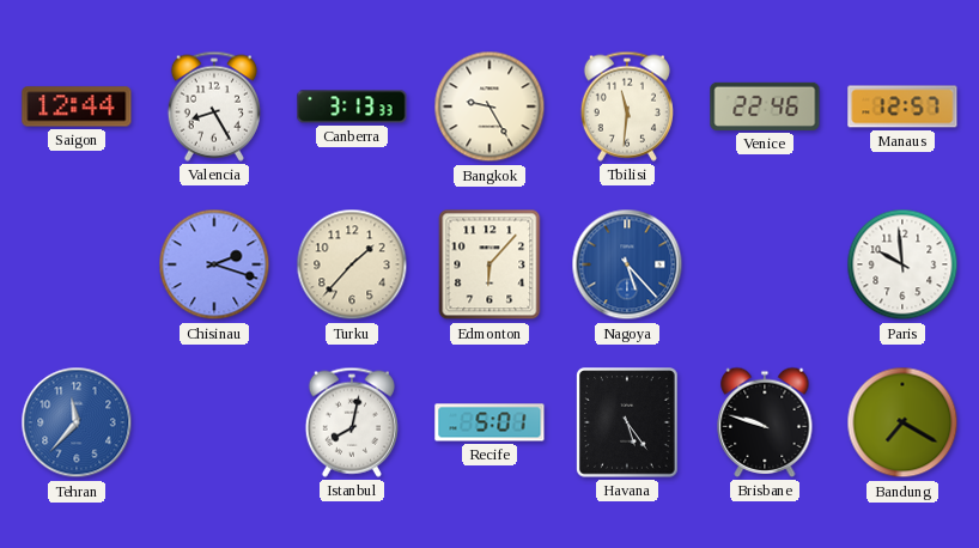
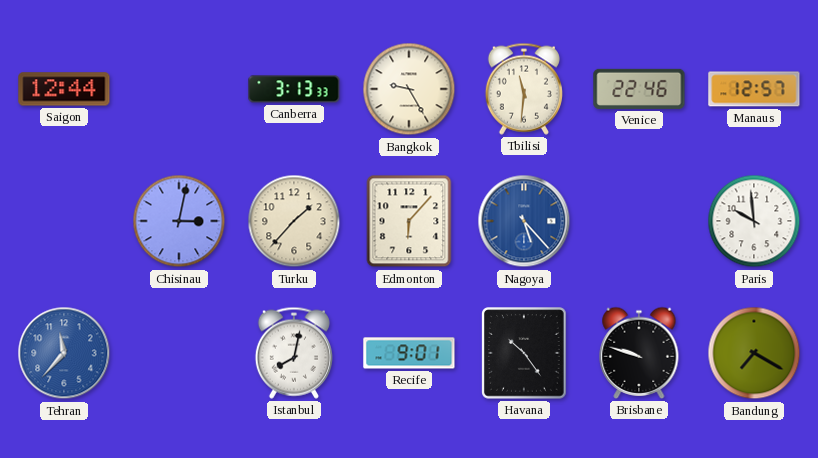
Valencia: 8:25 -> none
Chisinau: 2:18 -> 3:02
Recife: 5:01 -> 9:01
Havana: 5:24 -> 10:24
